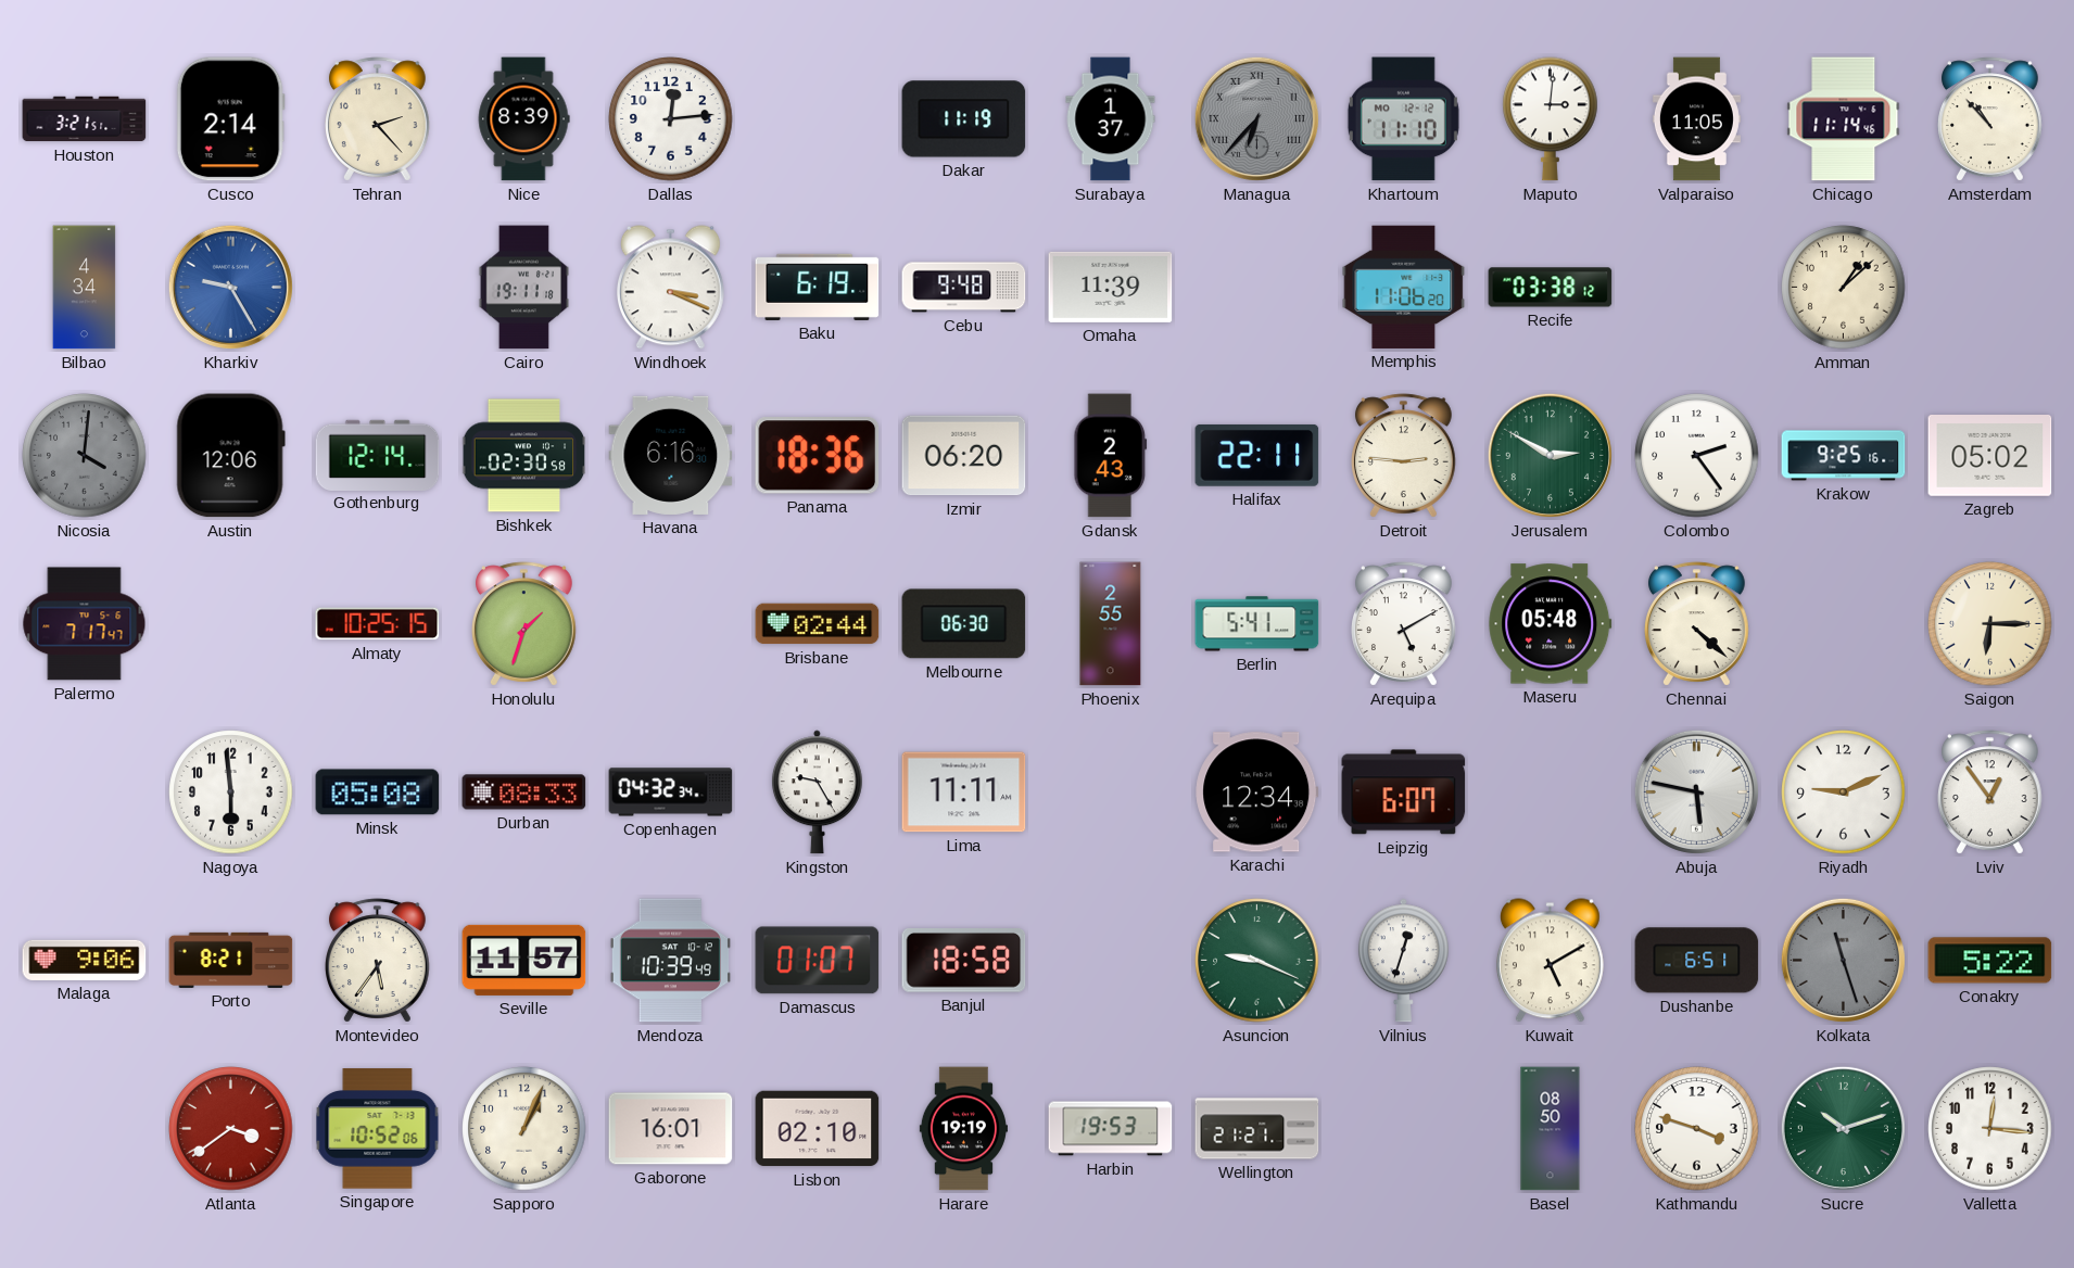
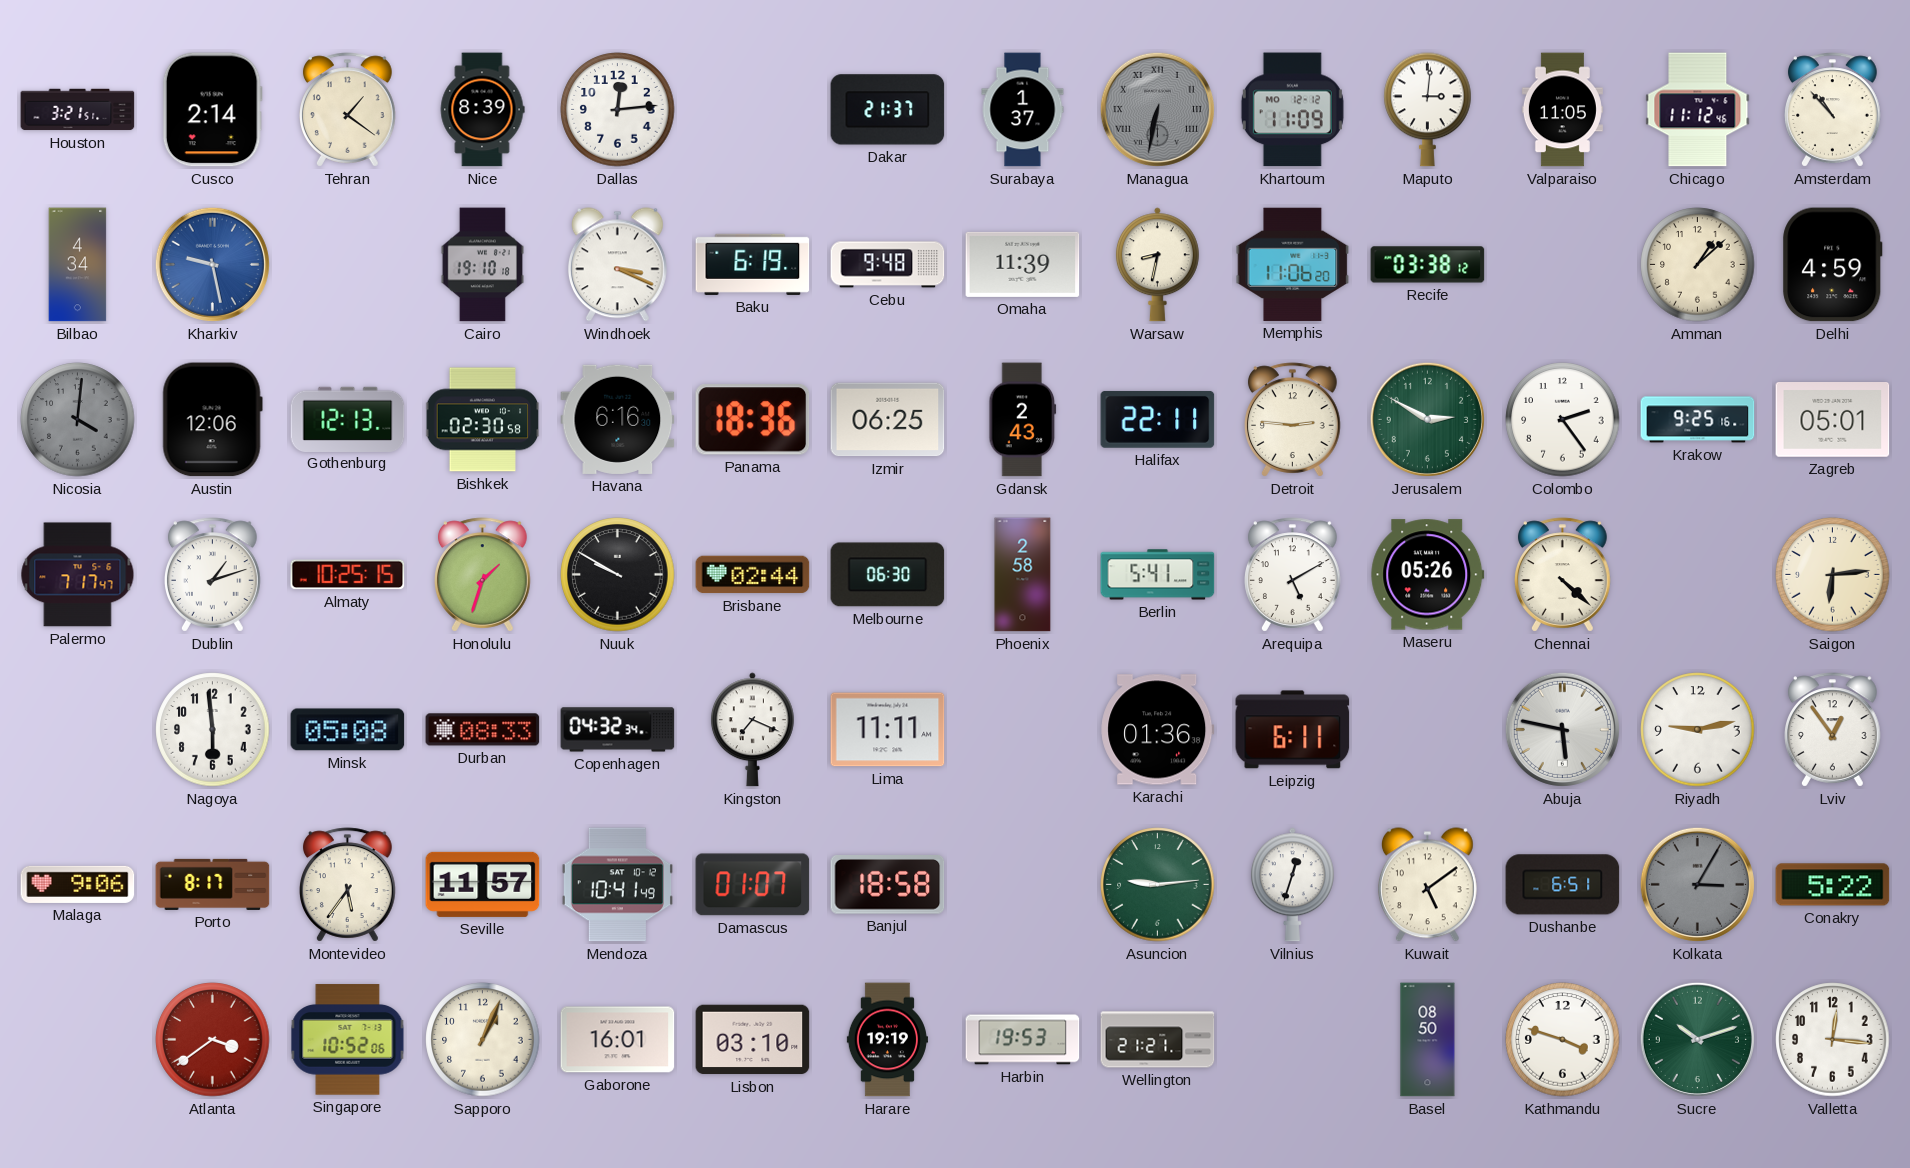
Tehran: 2:23 -> 1:21
Dakar: 11:19 -> 21:37
Managua: 6:37 -> 6:32
Khartoum: 11:10 -> 11:09
Chicago: 11:14 -> 11:12
Kharkiv: 9:25 -> 9:28
Cairo: 19:11 -> 19:10
Warsaw: none -> 8:32
Delhi: none -> 4:59
Gothenburg: 12:14 -> 12:13
Izmir: 06:20 -> 06:25
Zagreb: 05:02 -> 05:01
Dublin: none -> 1:12
Nuuk: none -> 9:50
Phoenix: 2:55 -> 2:58
Maseru: 05:48 -> 05:26
Saigon: 6:15 -> 6:14
Kingston: 9:25 -> 7:19
Karachi: 12:34 -> 01:36
Leipzig: 6:07 -> 6:11
Riyadh: 9:11 -> 9:13
Porto: 8:21 -> 8:17
Mendoza: 10:39 -> 10:41
Asuncion: 9:19 -> 9:14
Kuwait: 5:10 -> 5:09
Kolkata: 11:27 -> 3:05
Lisbon: 02:10 -> 03:10
